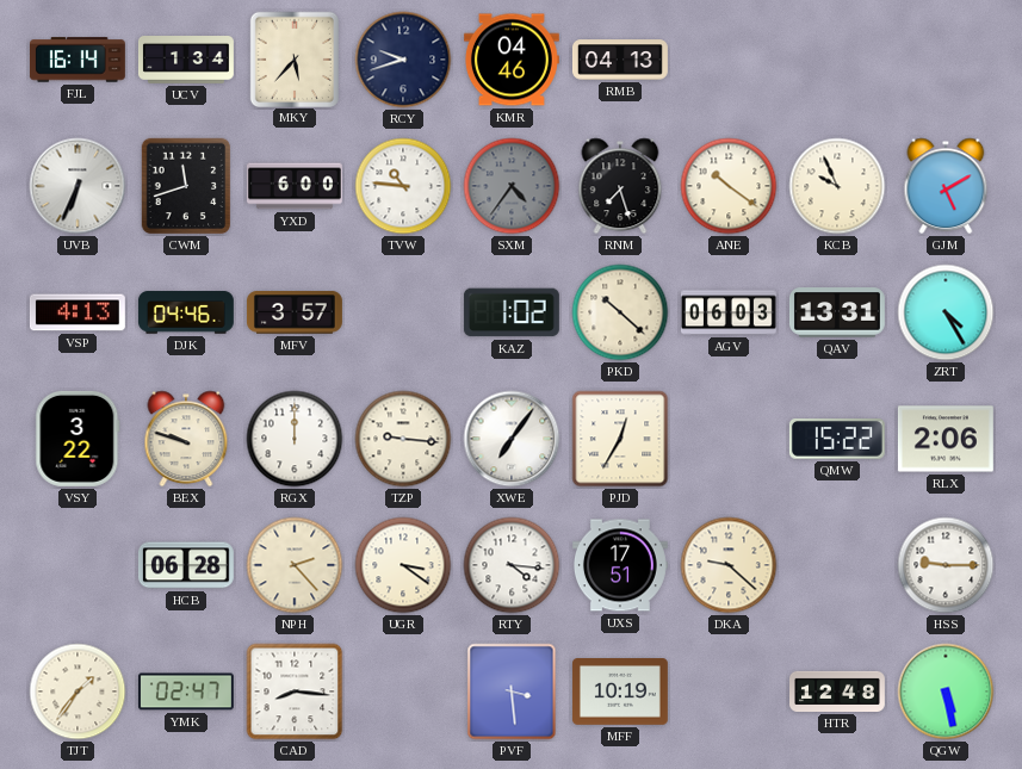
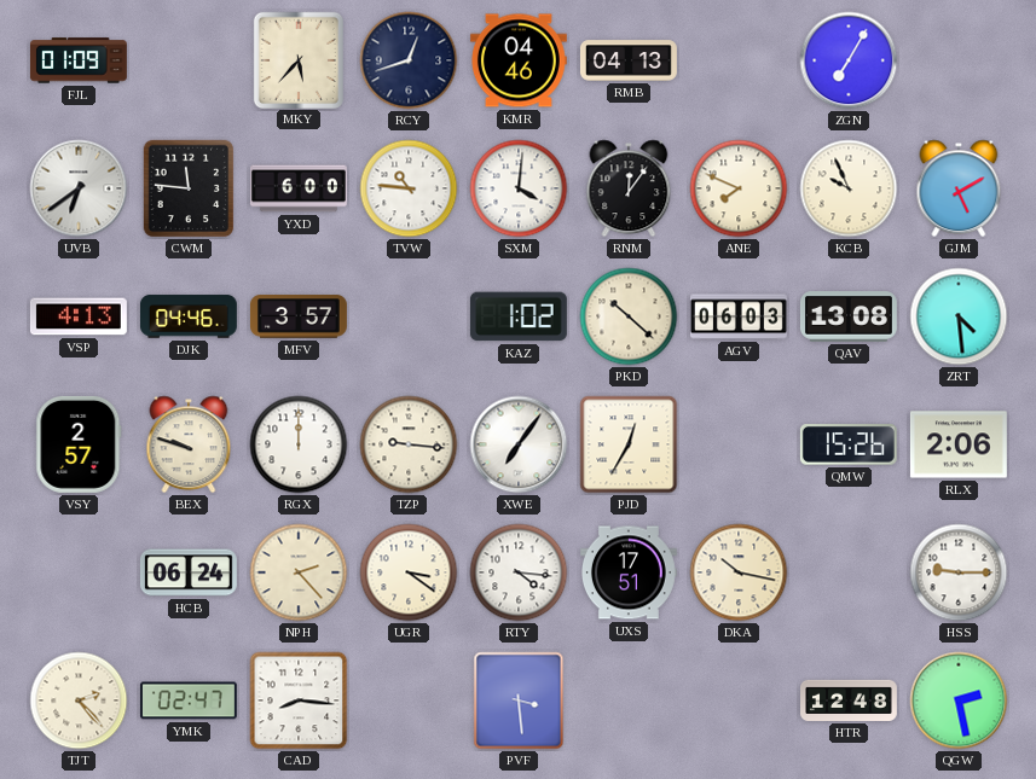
FJL: 16:14 -> 01:09
UCV: 1:34 -> none
RCY: 9:42 -> 12:42
ZGN: none -> 7:05
UVB: 6:34 -> 6:39
CWM: 11:42 -> 11:46
SXM: 4:36 -> 4:01
SXM dial: grey -> white
RNM: 7:27 -> 12:06
ANE: 10:21 -> 7:49
QAV: 13:31 -> 13:08
ZRT: 4:25 -> 4:29
VSY: 3:22 -> 2:57
QMW: 15:22 -> 15:26
HCB: 06:28 -> 06:24
DKA: 9:22 -> 10:17
TJT: 1:36 -> 2:23
MFF: 10:19 -> none
QGW: 5:28 -> 2:28
